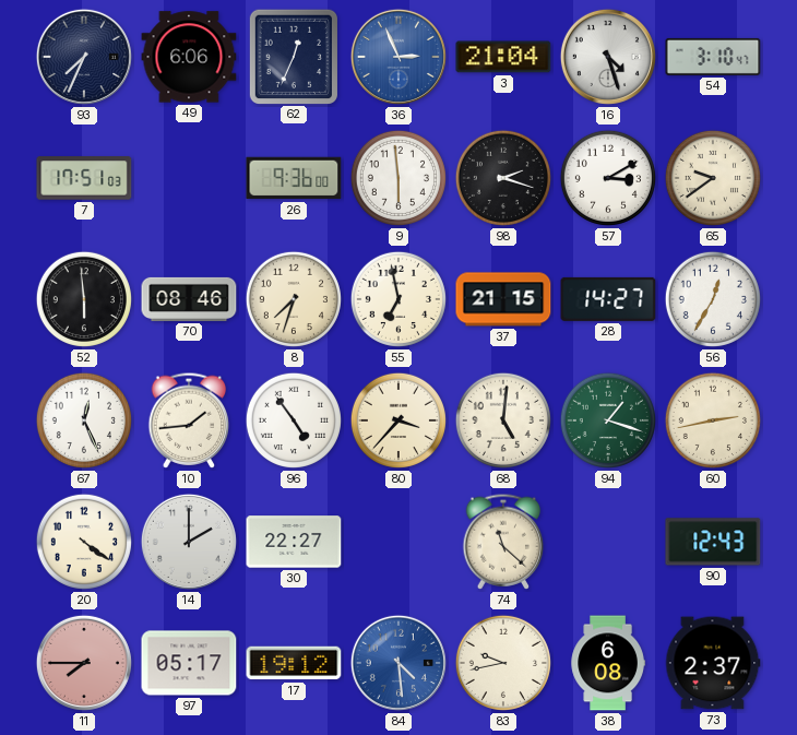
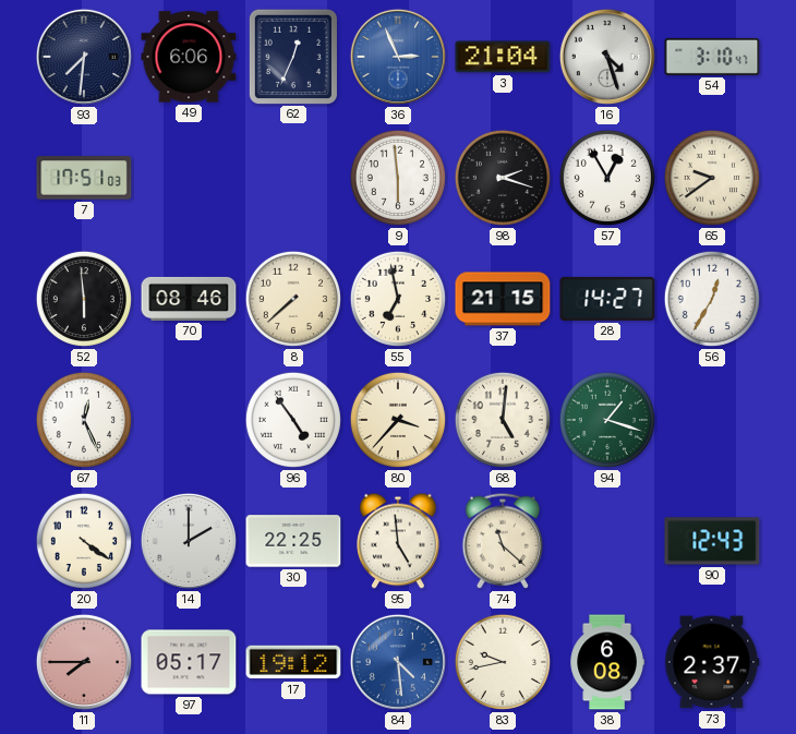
93: 7:34 -> 7:31
26: 9:36 -> none
57: 3:10 -> 12:55
8: 7:33 -> 7:38
10: 1:44 -> none
60: 2:43 -> none
30: 22:27 -> 22:25
95: none -> 4:59
